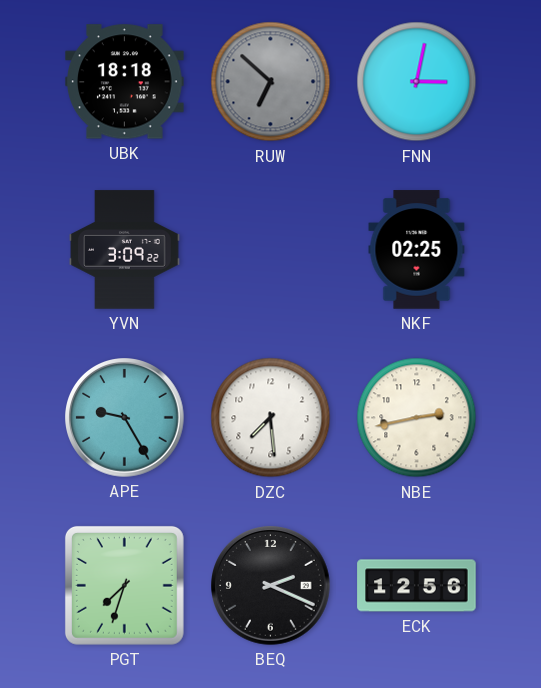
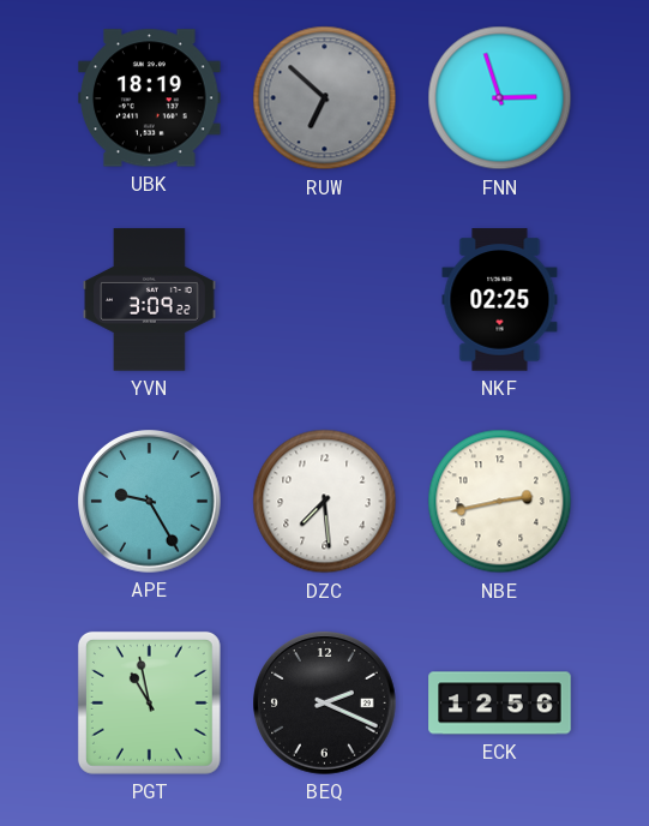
UBK: 18:18 -> 18:19
FNN: 3:02 -> 2:57
PGT: 7:33 -> 10:58
